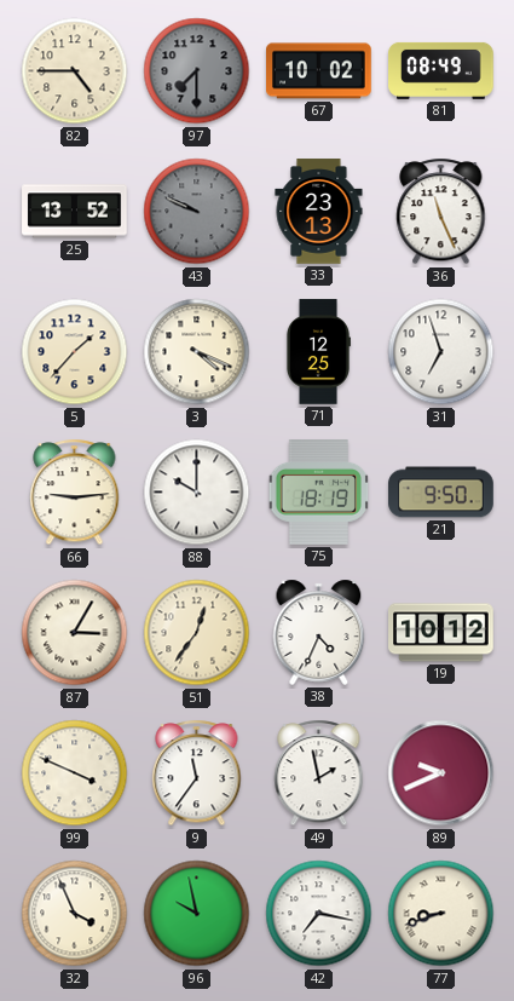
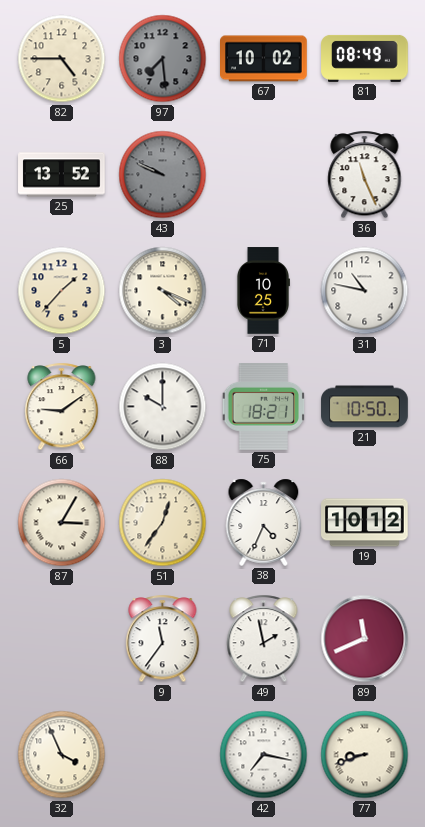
97: 7:30 -> 7:29
33: 23:13 -> none
71: 12:25 -> 10:25
31: 6:57 -> 10:47
66: 9:14 -> 9:09
75: 18:19 -> 18:21
21: 9:50 -> 10:50
99: 3:49 -> none
89: 9:41 -> 11:41
96: 9:58 -> none
